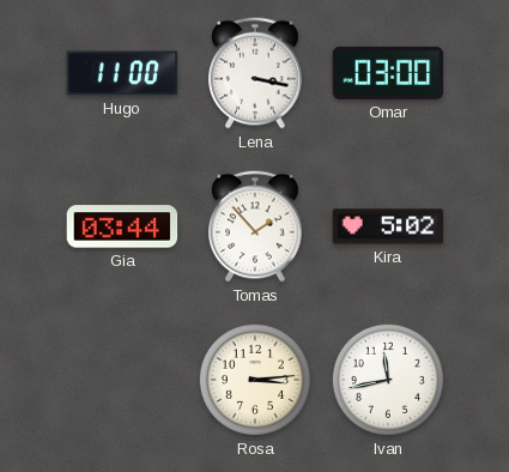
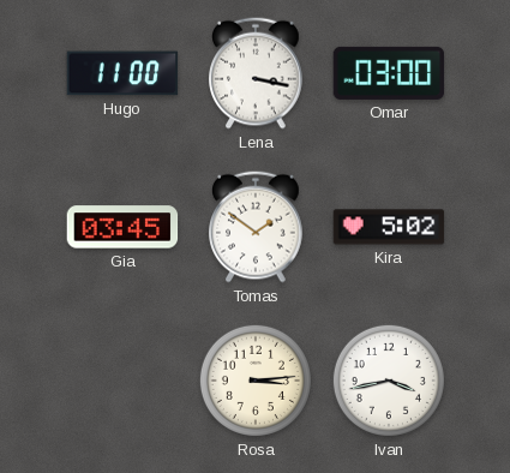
Gia: 03:44 -> 03:45
Tomas: 1:53 -> 1:51
Ivan: 11:43 -> 3:43
